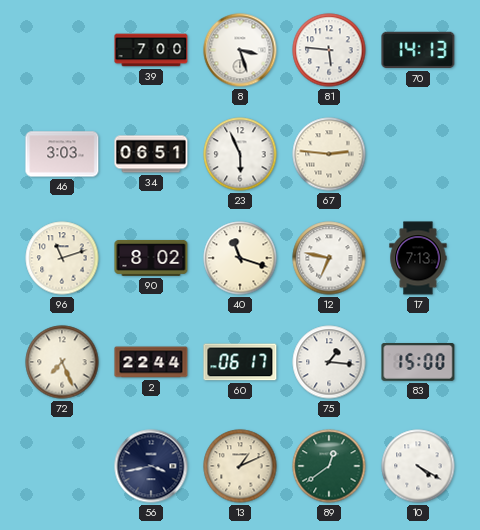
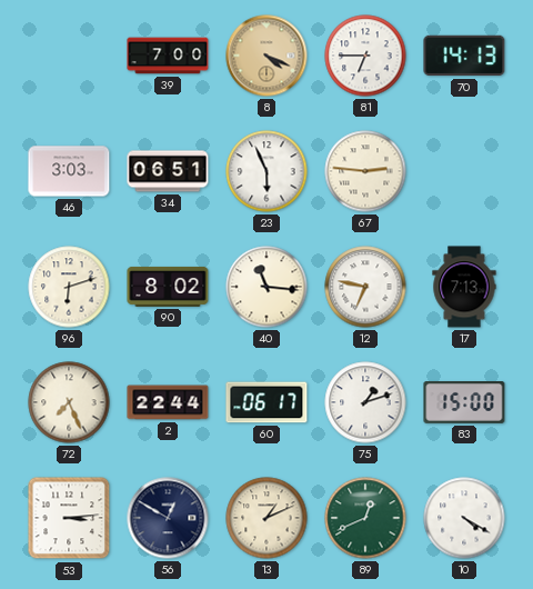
8: 3:27 -> 4:19
8 dial: white -> champagne
81: 5:46 -> 6:45
96: 11:12 -> 6:12
40: 11:18 -> 11:16
75: 1:16 -> 1:12
53: none -> 3:14
56: 3:43 -> 12:50
89: 12:39 -> 12:41
